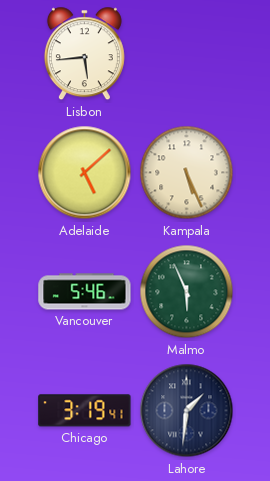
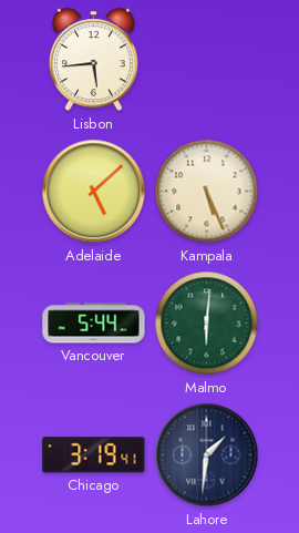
Vancouver: 5:46 -> 5:44
Malmo: 5:56 -> 6:01
